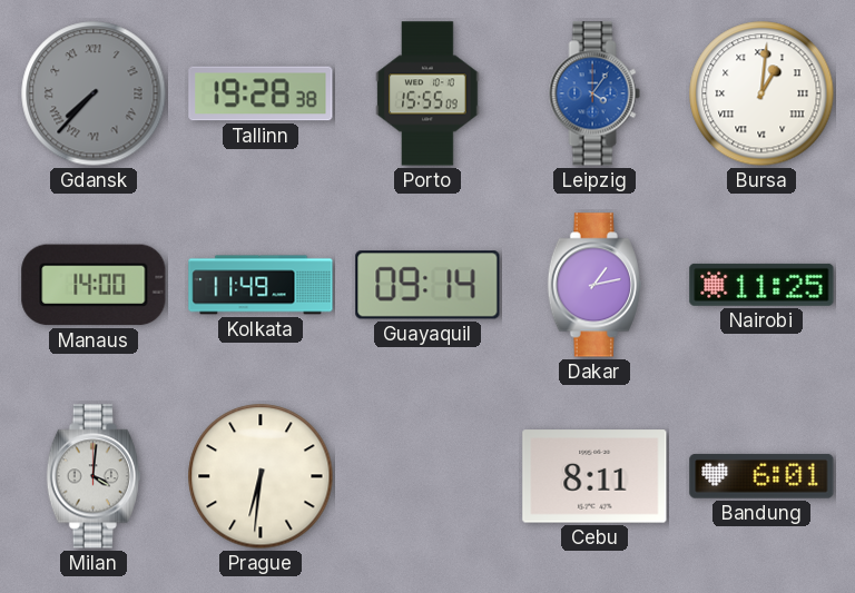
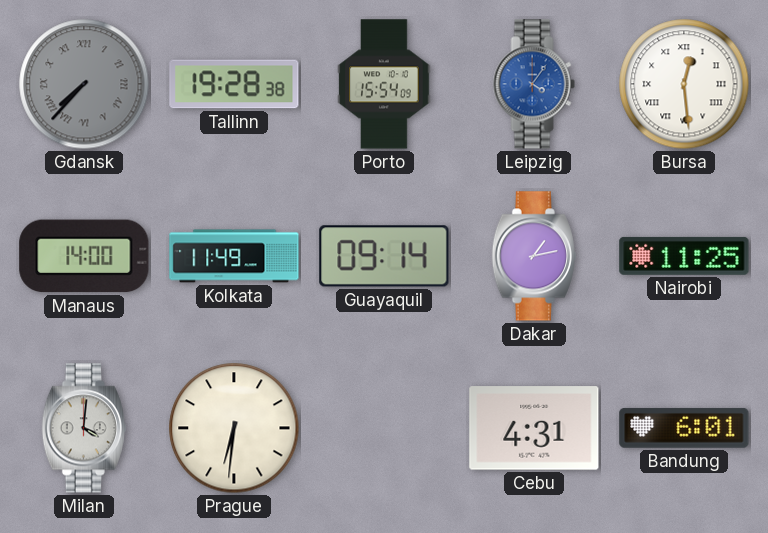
Porto: 15:55 -> 15:54
Bursa: 1:01 -> 12:29
Cebu: 8:11 -> 4:31
